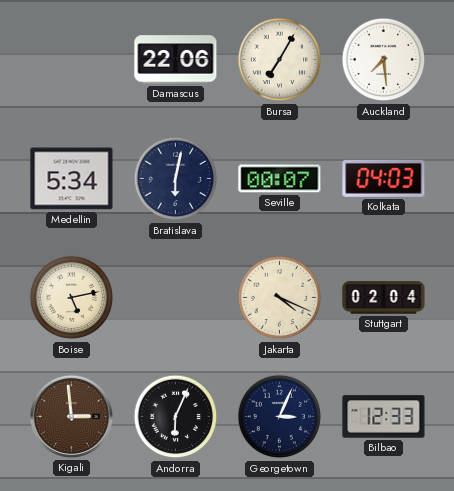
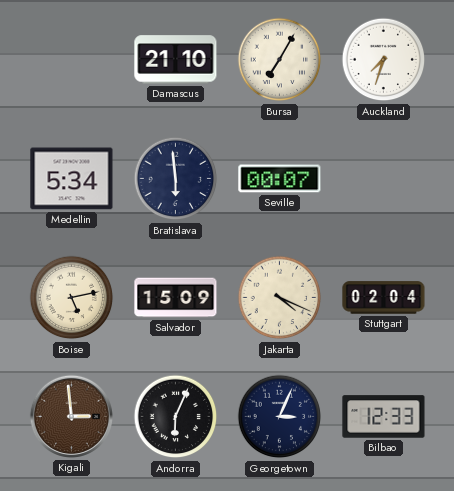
Damascus: 22:06 -> 21:10
Auckland: 7:29 -> 7:33
Bratislava: 6:02 -> 5:59
Kolkata: 04:03 -> none
Salvador: none -> 15:09
